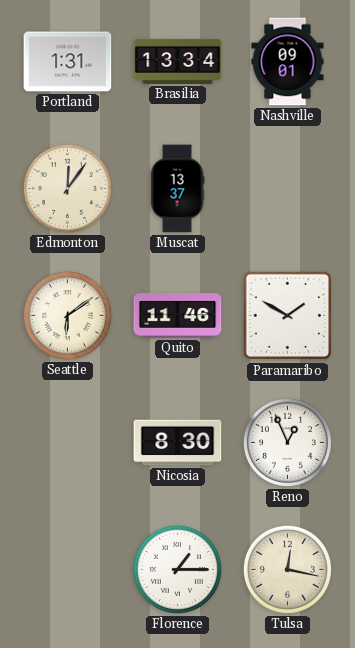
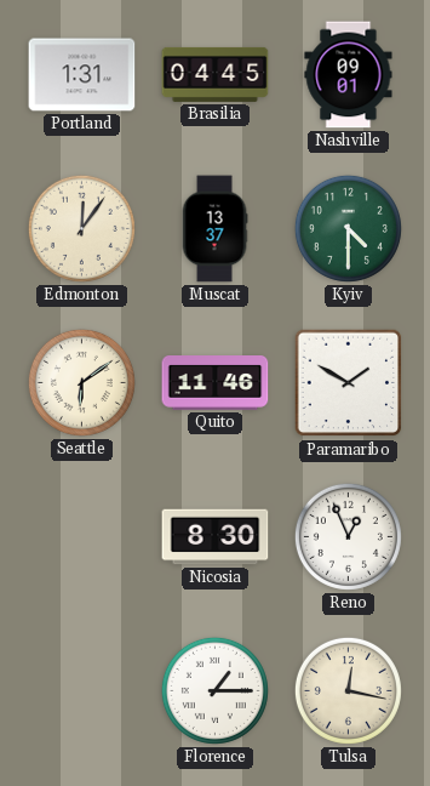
Brasilia: 13:34 -> 04:45
Kyiv: none -> 4:30
